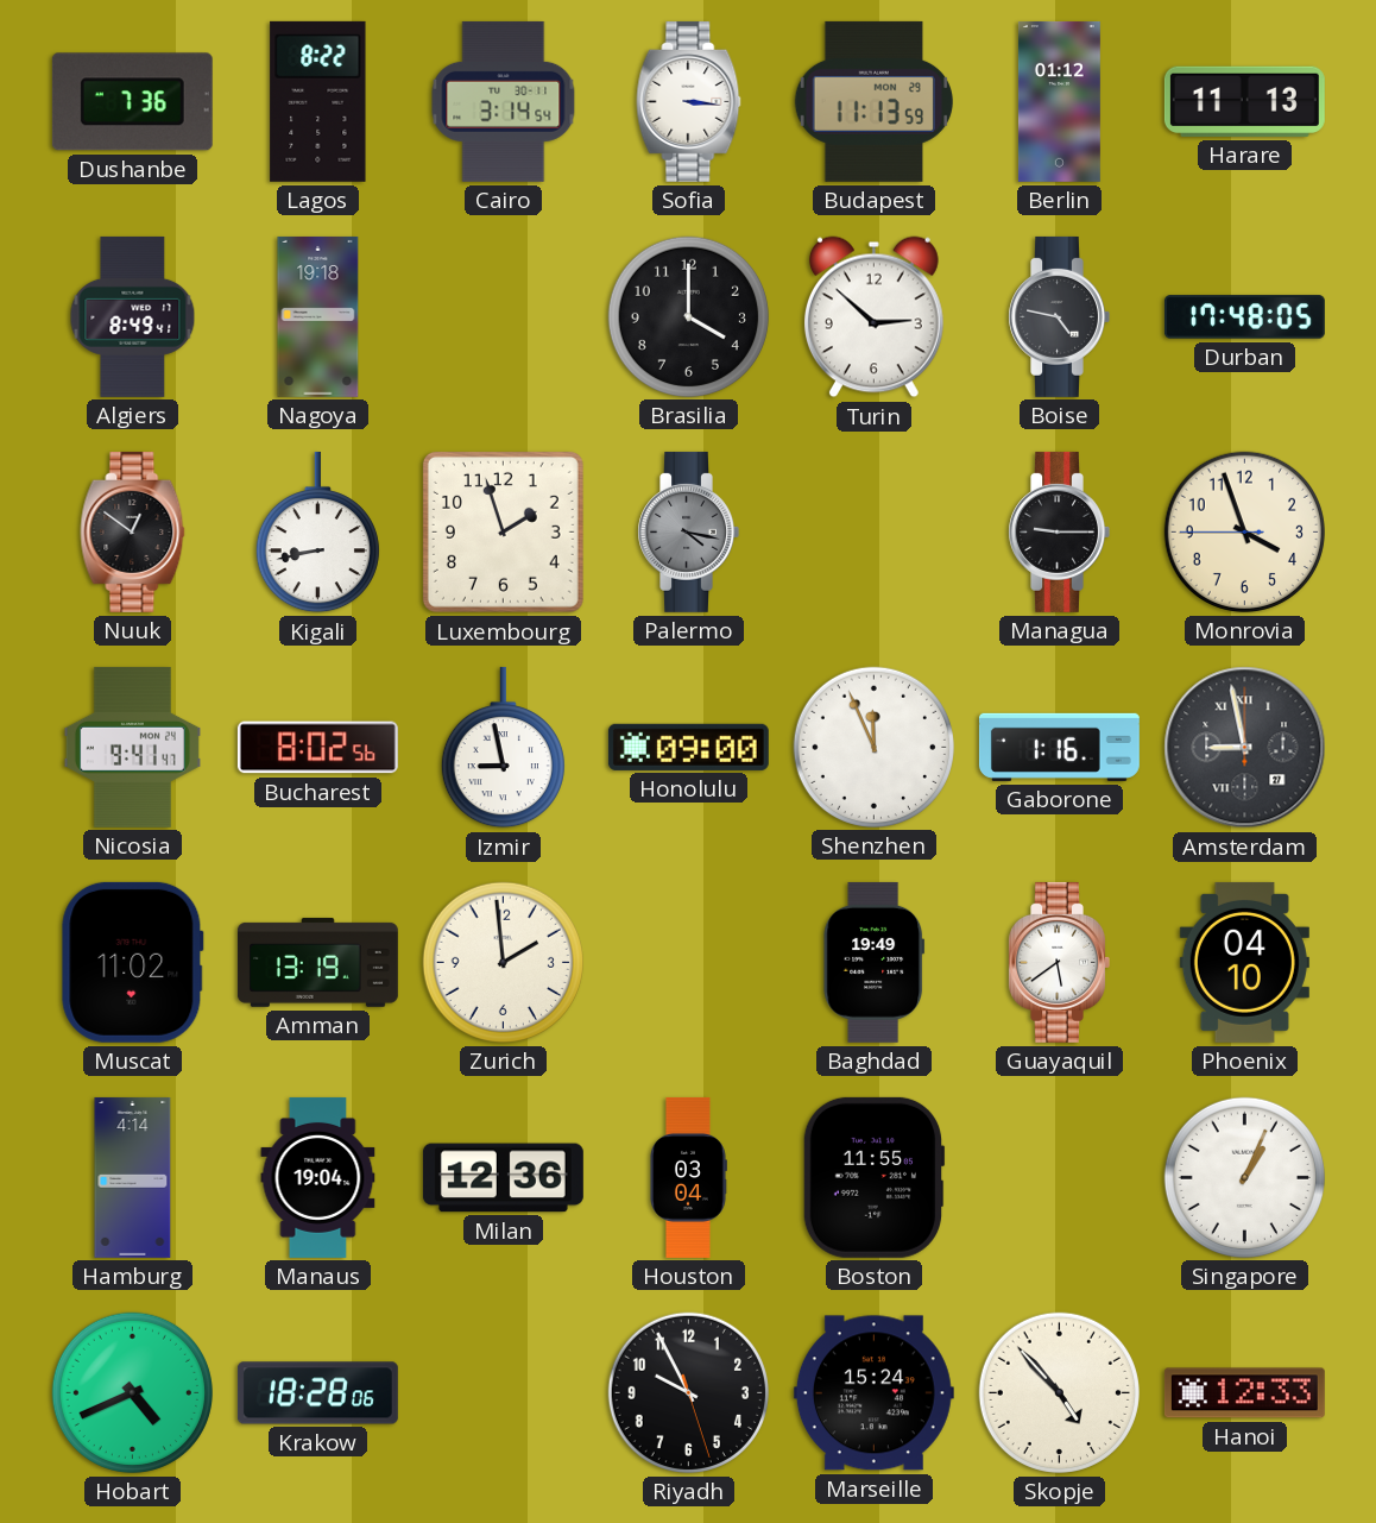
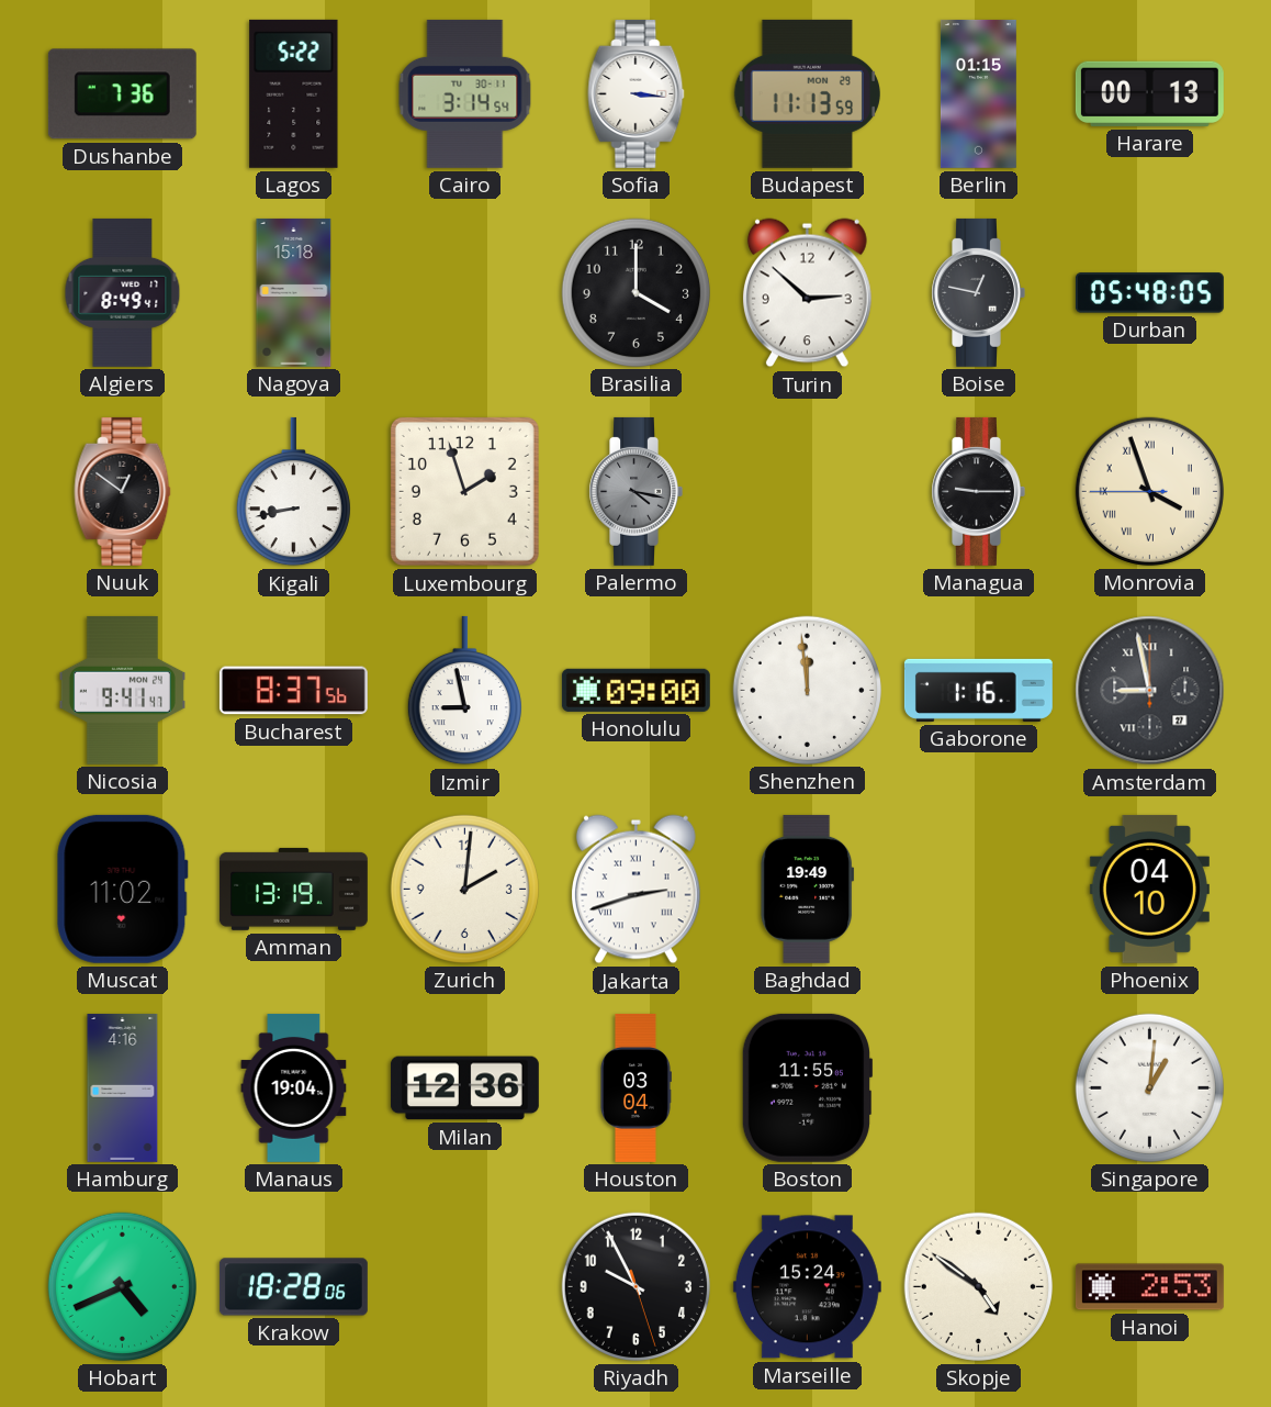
Lagos: 8:22 -> 5:22
Berlin: 01:12 -> 01:15
Harare: 11:13 -> 00:13
Nagoya: 19:18 -> 15:18
Boise: 4:47 -> 12:47
Durban: 17:48 -> 05:48
Monrovia numerals: Arabic -> Roman
Bucharest: 8:02 -> 8:37
Shenzhen: 11:56 -> 11:59
Zurich: 1:59 -> 2:01
Jakarta: none -> 2:42
Guayaquil: 5:39 -> none
Hamburg: 4:14 -> 4:16
Singapore: 1:04 -> 1:01
Skopje: 4:53 -> 4:51
Hanoi: 12:33 -> 2:53
